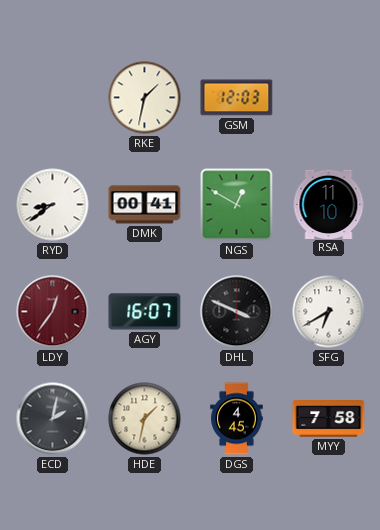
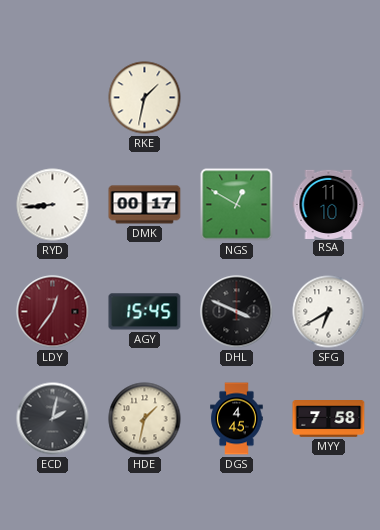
GSM: 12:03 -> none
RYD: 8:39 -> 8:44
DMK: 00:41 -> 00:17
AGY: 16:07 -> 15:45
